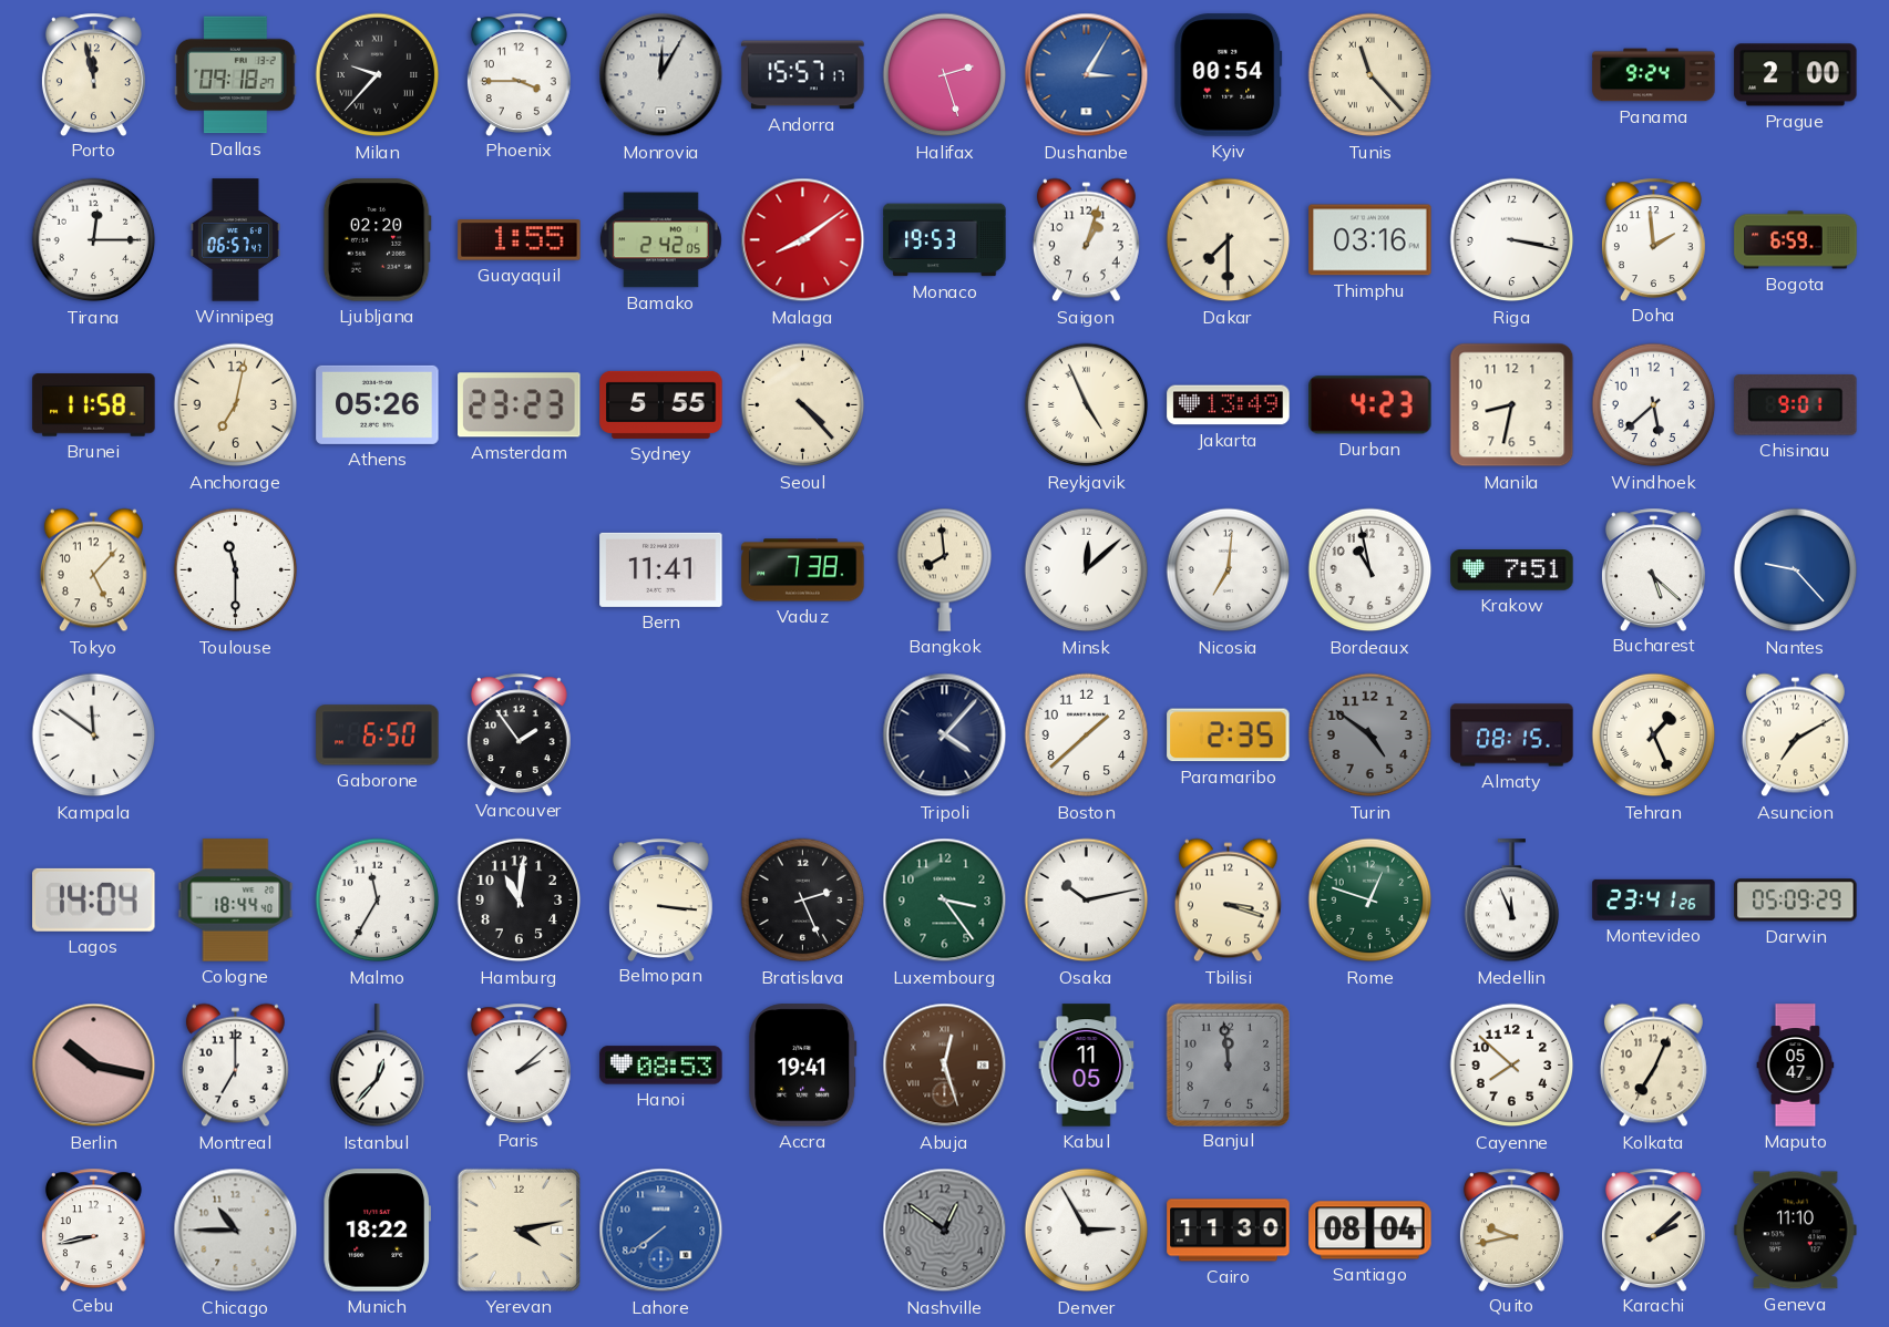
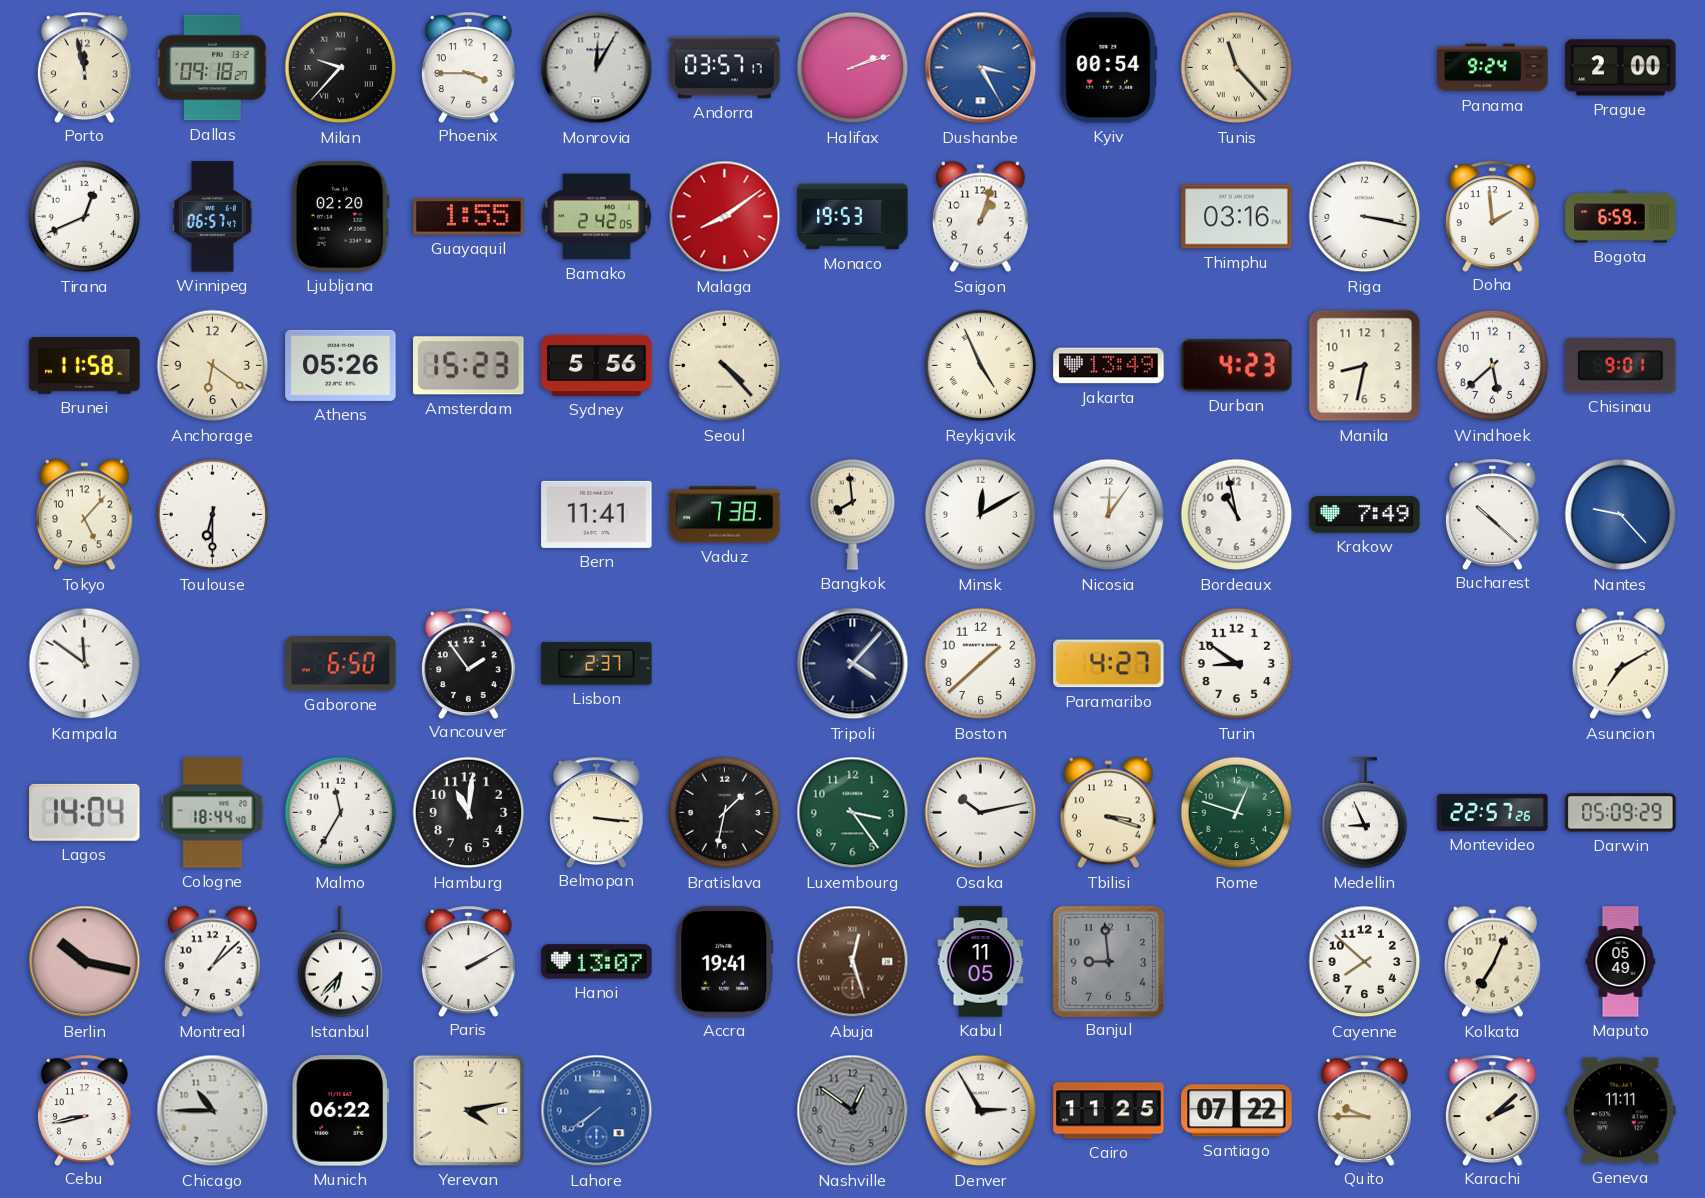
Andorra: 15:57 -> 03:57
Halifax: 2:27 -> 2:12
Dushanbe: 3:05 -> 3:25
Tirana: 12:15 -> 12:41
Dakar: 7:30 -> none
Anchorage: 7:02 -> 6:21
Amsterdam: 23:23 -> 15:23
Sydney: 5:55 -> 5:56
Toulouse: 11:30 -> 6:30
Minsk: 12:08 -> 12:10
Nicosia: 7:01 -> 12:06
Krakow: 7:51 -> 7:49
Bucharest: 5:22 -> 10:22
Lisbon: none -> 2:37
Paramaribo: 2:35 -> 4:27
Turin: 4:51 -> 8:51
Turin dial: grey -> white
Almaty: 08:15 -> none
Tehran: 1:26 -> none
Bratislava: 2:26 -> 1:32
Medellin: 11:56 -> 8:56
Montevideo: 23:41 -> 22:57
Montreal: 7:00 -> 1:08
Istanbul: 12:37 -> 6:37
Paris: 2:08 -> 2:10
Hanoi: 08:53 -> 13:07
Banjul: 11:59 -> 8:59
Maputo: 05:47 -> 05:49
Munich: 18:22 -> 06:22
Cairo: 11:30 -> 11:25
Santiago: 08:04 -> 07:22
Quito: 9:43 -> 9:45
Geneva: 11:10 -> 11:11
